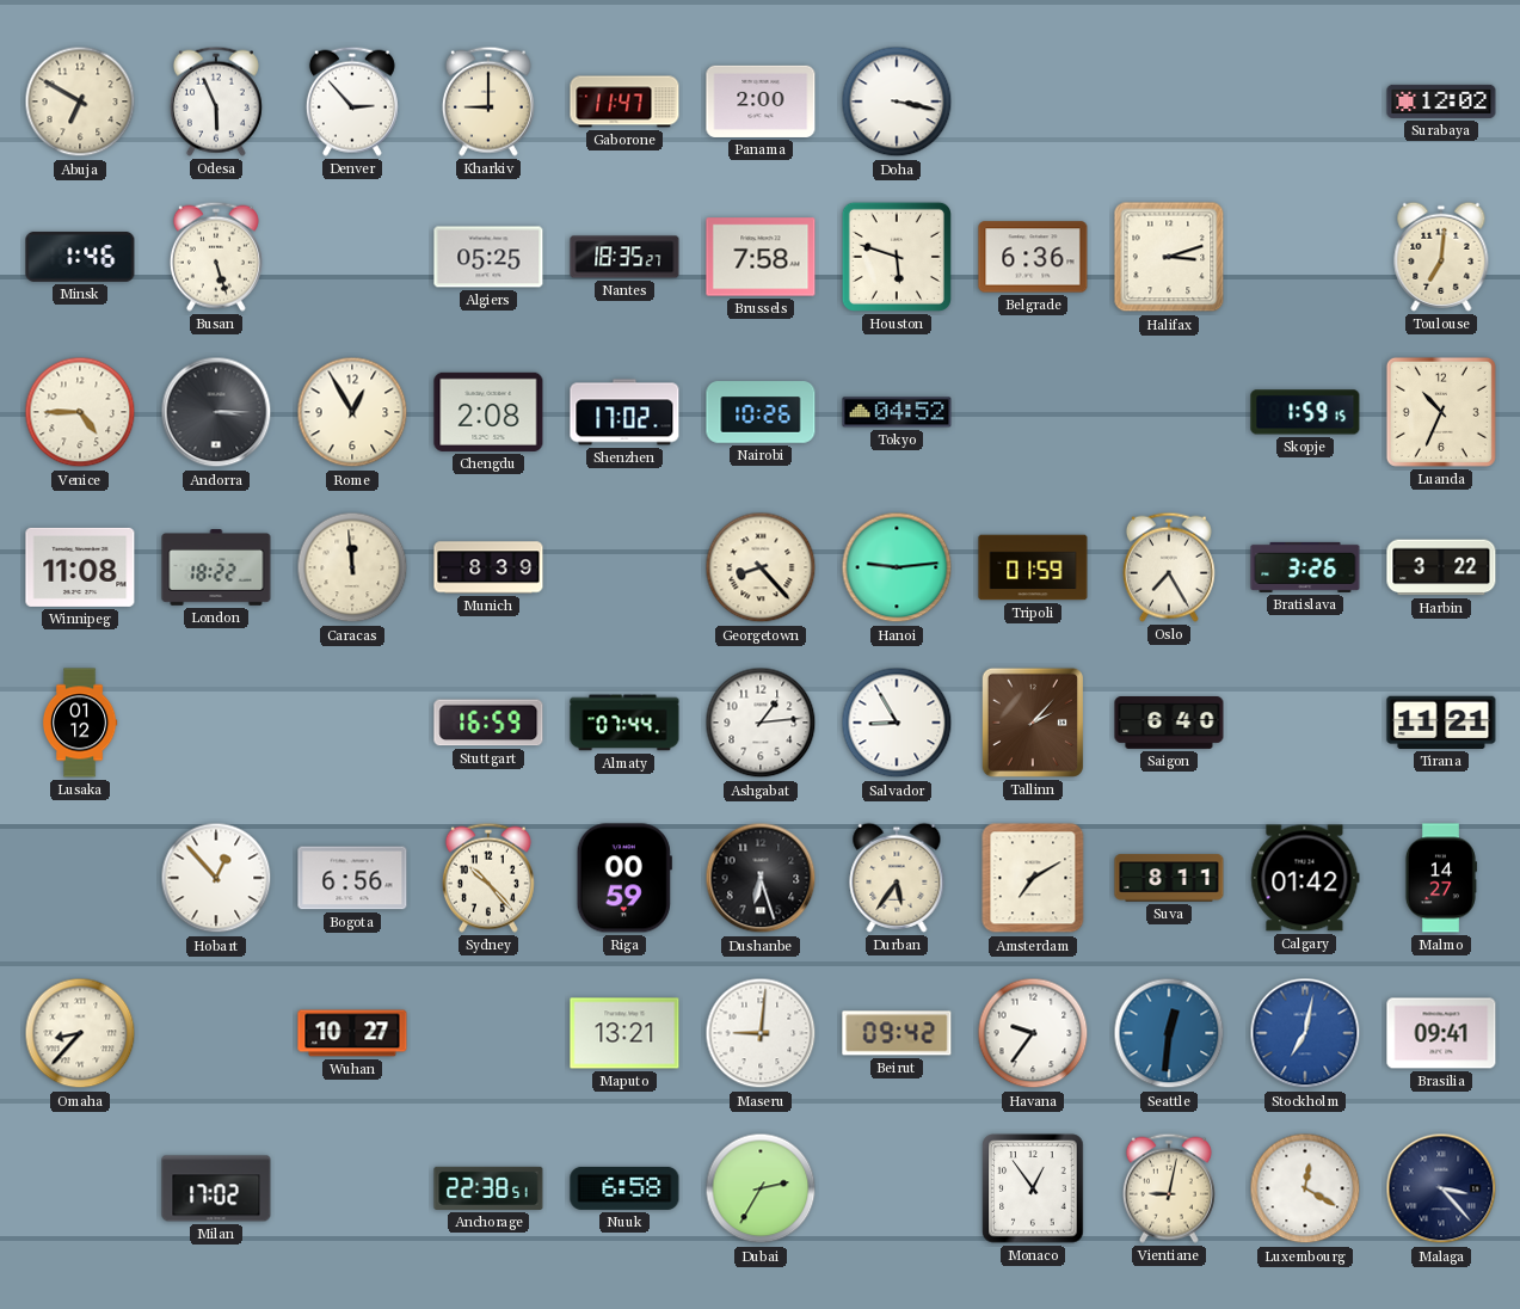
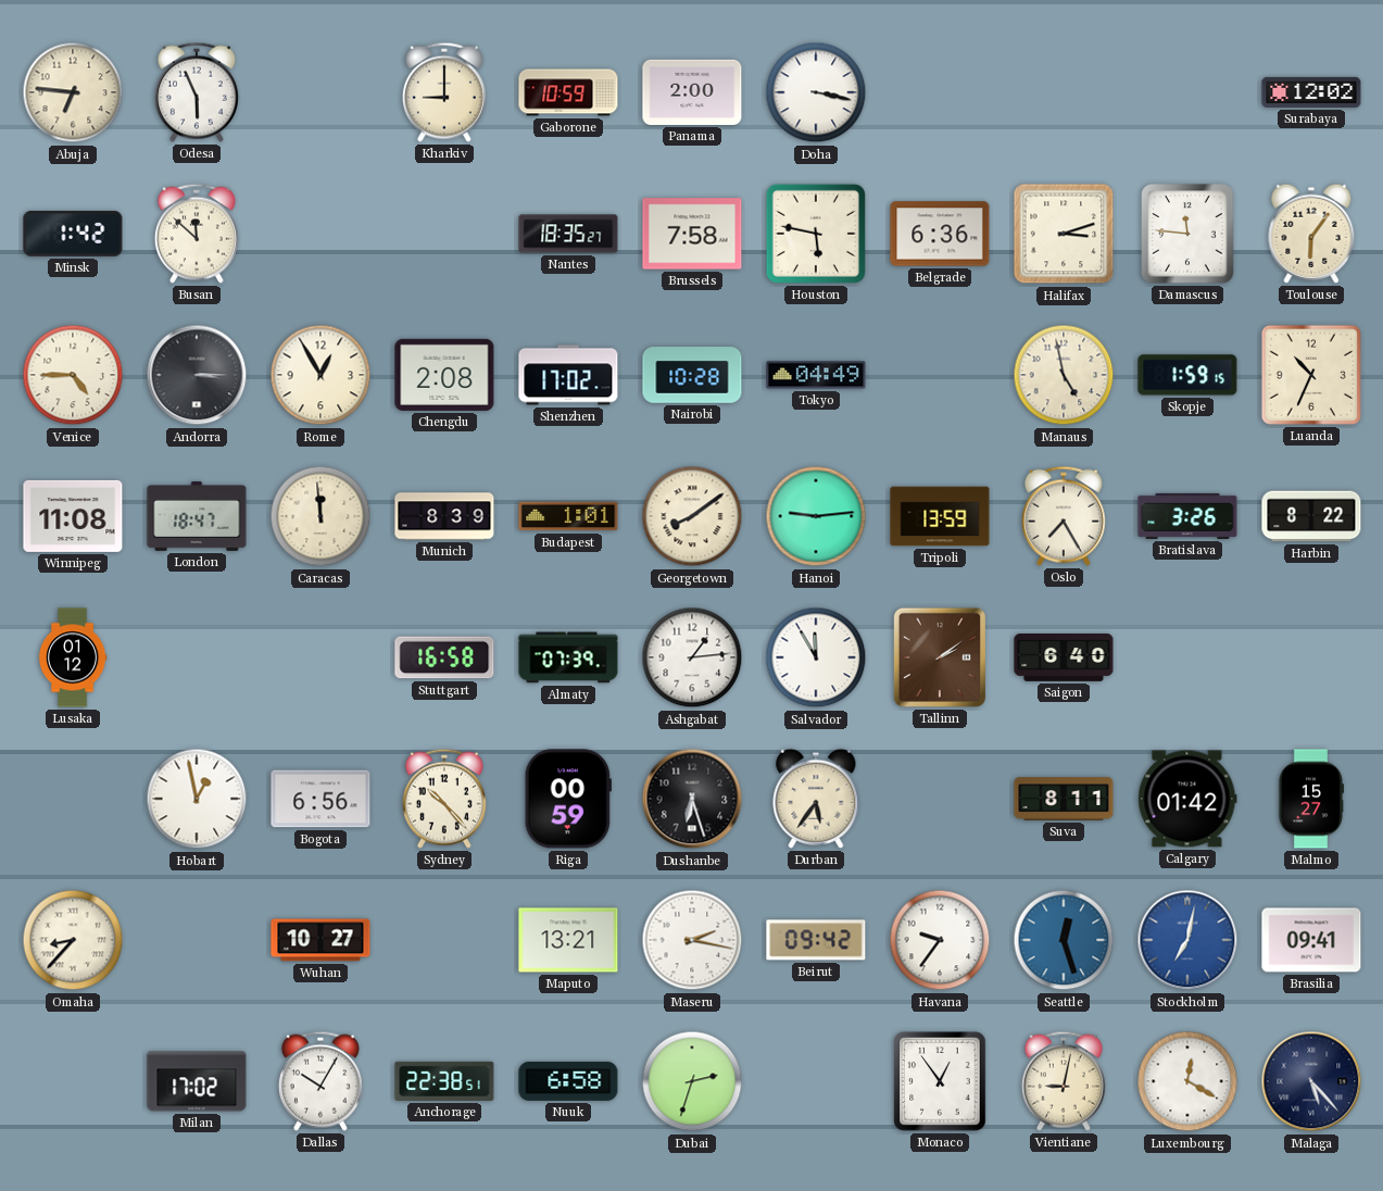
Abuja: 6:50 -> 6:46
Denver: 2:53 -> none
Gaborone: 11:47 -> 10:59
Minsk: 1:46 -> 1:42
Busan: 5:27 -> 11:52
Algiers: 05:25 -> none
Houston: 5:48 -> 5:47
Damascus: none -> 11:46
Toulouse: 7:01 -> 6:06
Nairobi: 10:26 -> 10:28
Tokyo: 04:52 -> 04:49
Manaus: none -> 4:58
London: 18:22 -> 18:47
Budapest: none -> 1:01
Georgetown: 8:23 -> 8:09
Tripoli: 01:59 -> 13:59
Harbin: 3:22 -> 8:22
Stuttgart: 16:59 -> 16:58
Almaty: 07:44 -> 07:39
Salvador: 8:55 -> 11:55
Tallinn: 2:07 -> 2:09
Tirana: 11:21 -> none
Hobart: 12:53 -> 12:58
Amsterdam: 7:10 -> none
Malmo: 14:27 -> 15:27
Maseru: 9:01 -> 2:17
Seattle: 12:31 -> 12:27
Dallas: none -> 10:05
Dubai: 2:35 -> 2:33
Malaga: 3:23 -> 5:23
